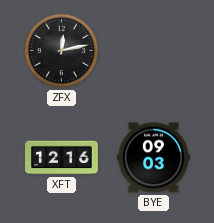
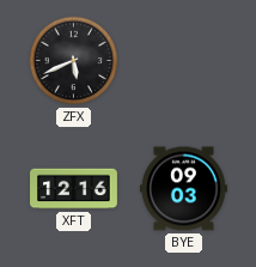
ZFX: 12:13 -> 5:41
